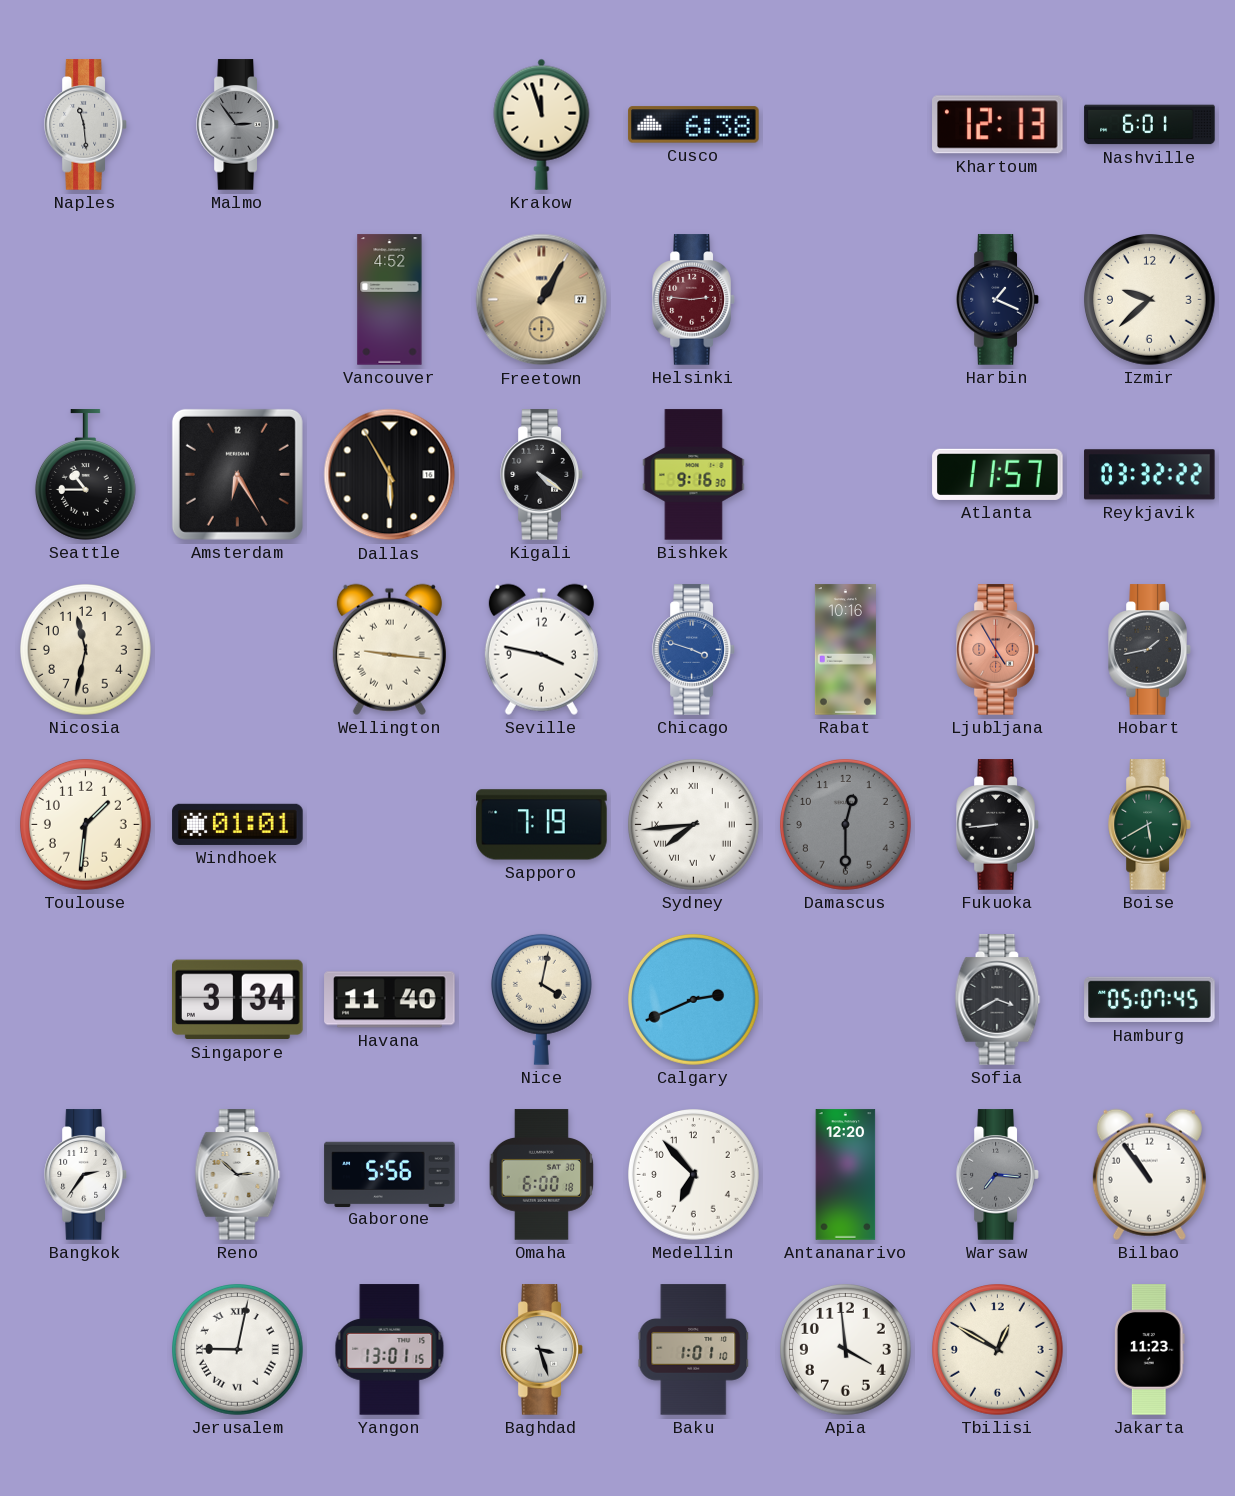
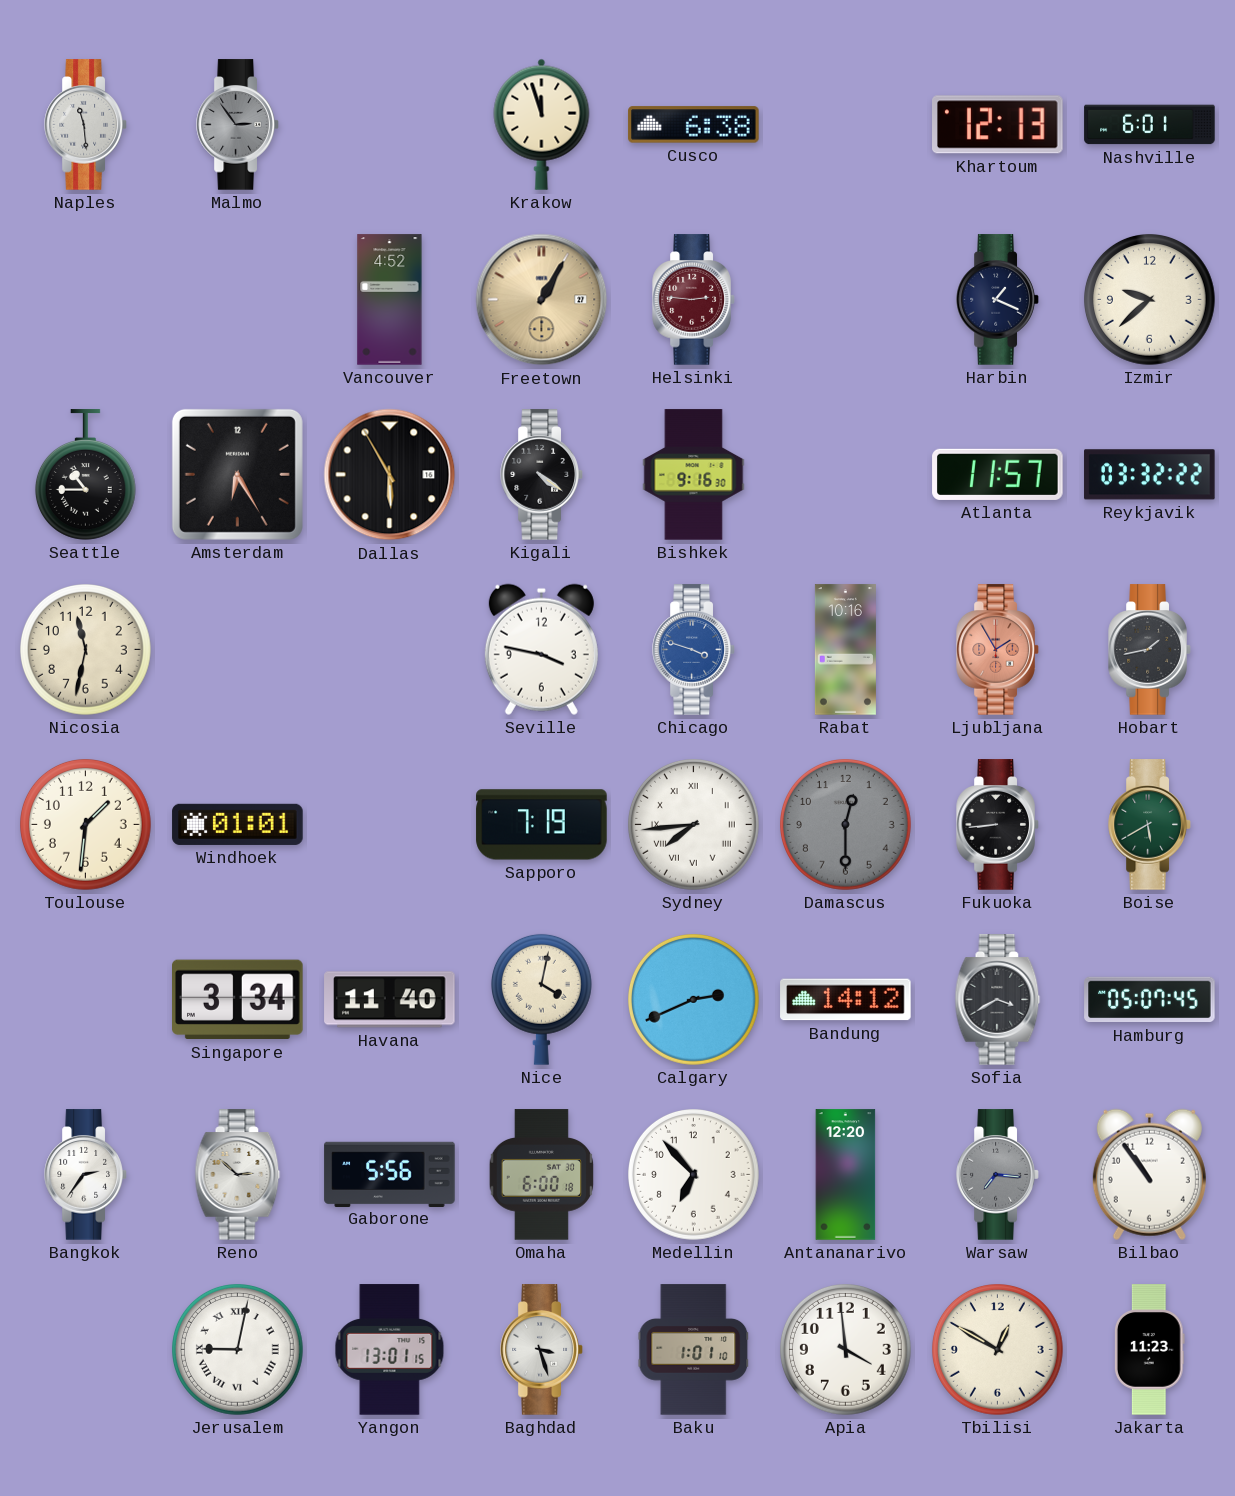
Wellington: 9:16 -> none
Ljubljana: 4:55 -> 1:55
Bandung: none -> 14:12
